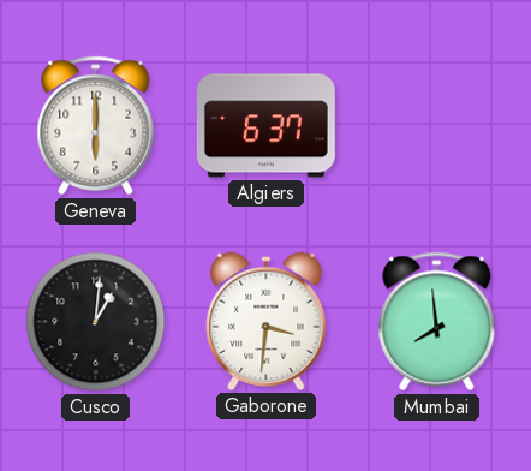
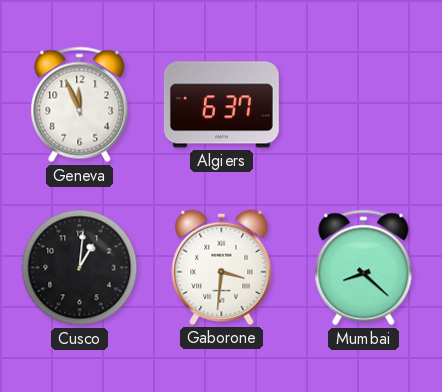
Geneva: 6:00 -> 11:56
Mumbai: 7:59 -> 8:22
